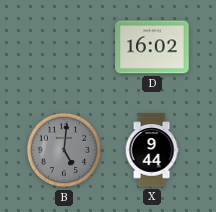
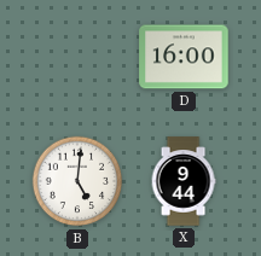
D: 16:02 -> 16:00
B dial: grey -> white
